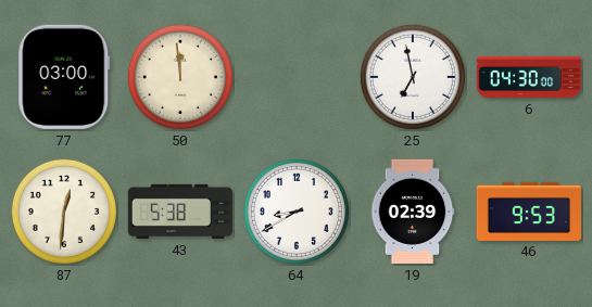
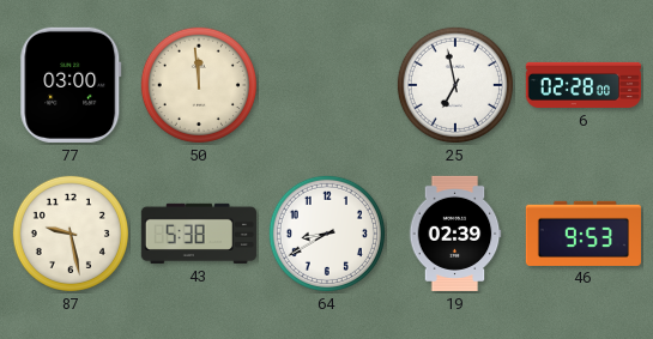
6: 04:30 -> 02:28
87: 12:31 -> 9:28
